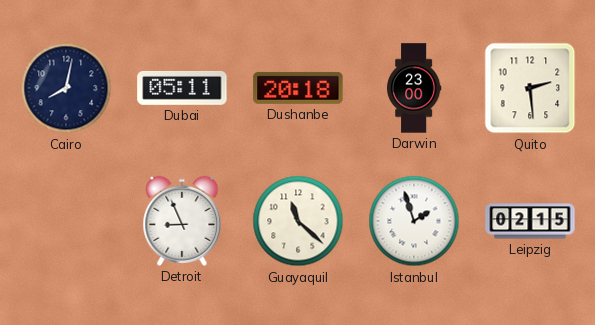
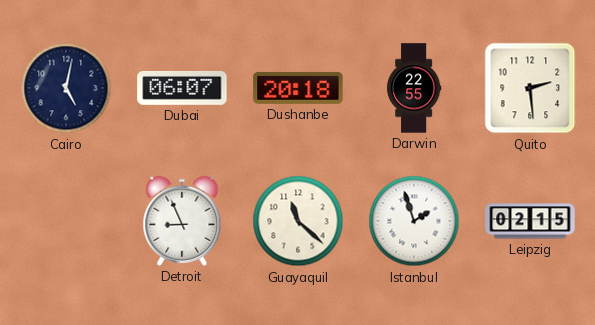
Cairo: 8:02 -> 5:02
Dubai: 05:11 -> 06:07
Darwin: 23:00 -> 22:55
